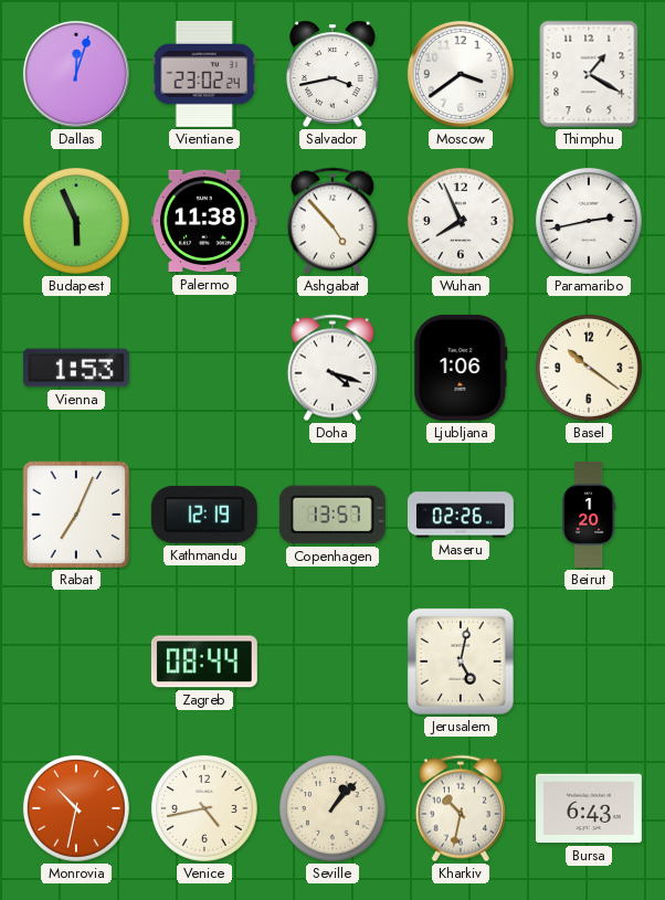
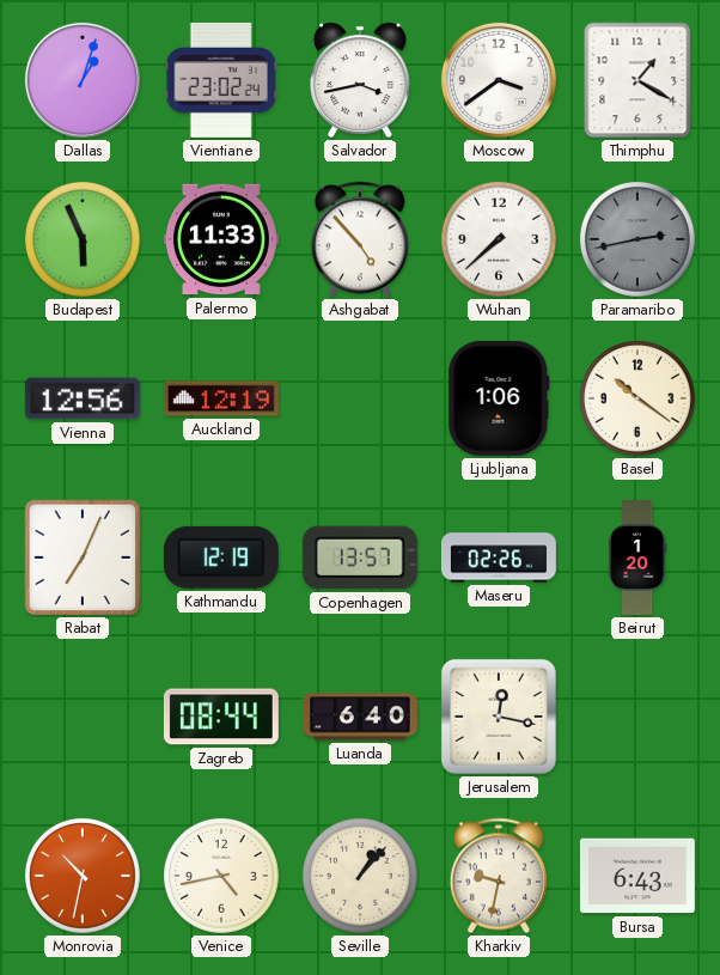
Dallas: 12:03 -> 1:03
Palermo: 11:38 -> 11:33
Wuhan: 7:56 -> 7:38
Paramaribo dial: white -> grey
Vienna: 1:53 -> 12:56
Auckland: none -> 12:19
Doha: 4:18 -> none
Luanda: none -> 6:40
Jerusalem: 5:02 -> 12:17
Kharkiv: 10:32 -> 9:32
